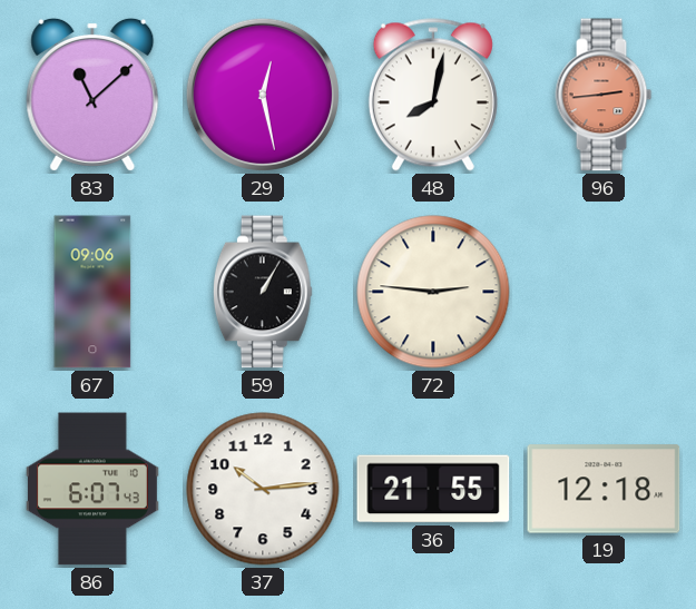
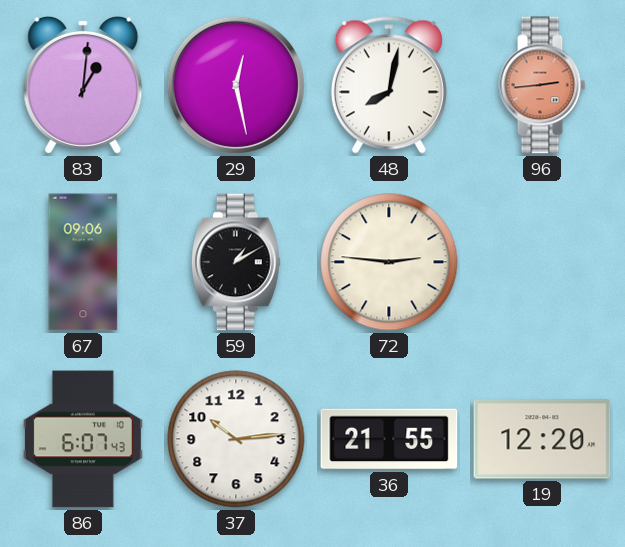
83: 11:08 -> 1:01
59: 1:05 -> 1:10
19: 12:18 -> 12:20
